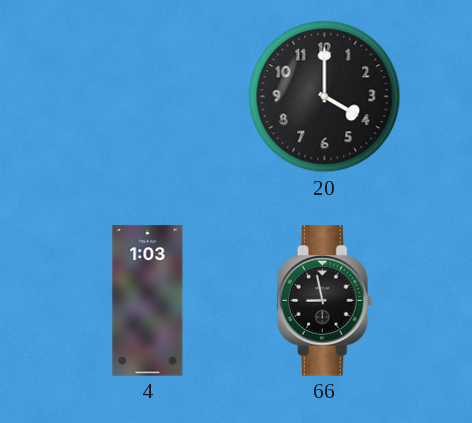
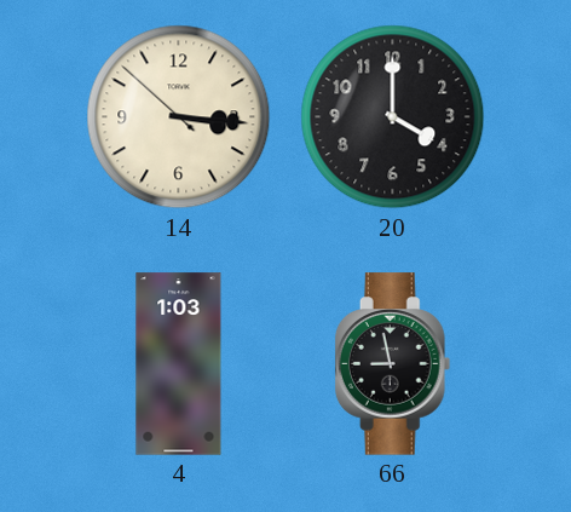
14: none -> 3:15
